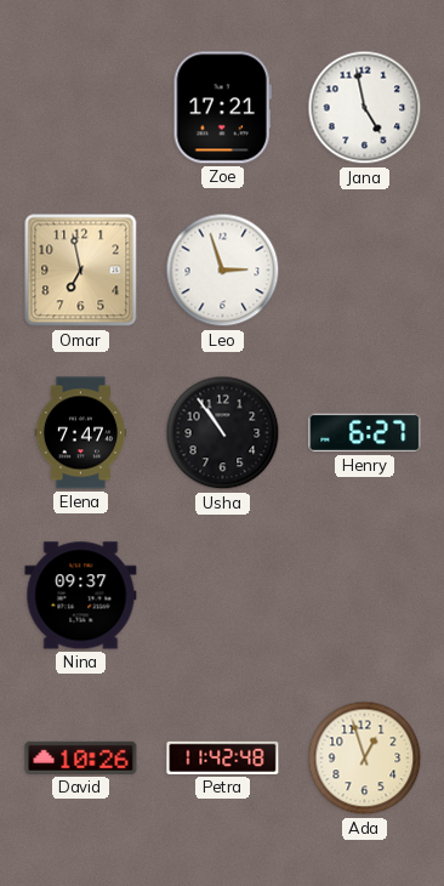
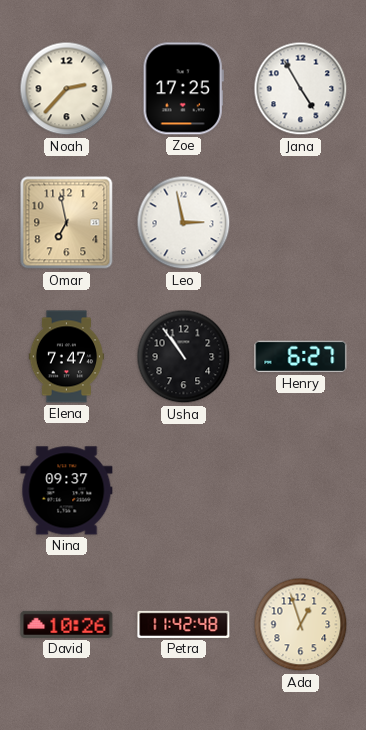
Noah: none -> 2:37
Zoe: 17:21 -> 17:25
Jana: 4:58 -> 4:55
Leo: 2:57 -> 2:58
